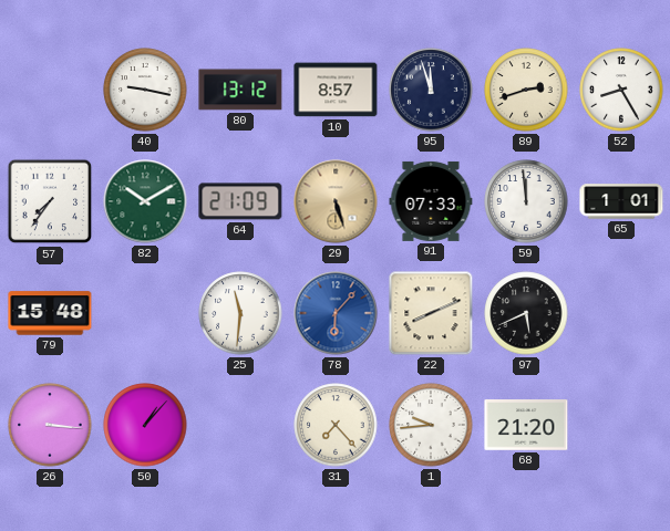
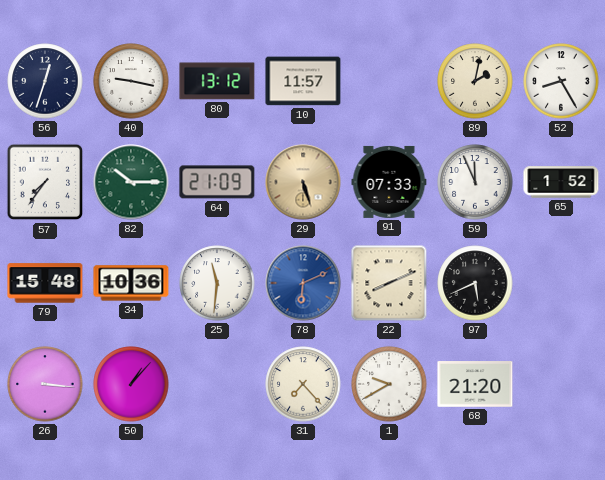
56: none -> 12:33
10: 8:57 -> 11:57
95: 11:57 -> none
89: 2:42 -> 2:02
82: 10:10 -> 10:15
59: 11:59 -> 11:56
65: 1:01 -> 1:52
34: none -> 10:36
78: 6:07 -> 6:11
1: 9:44 -> 9:40
